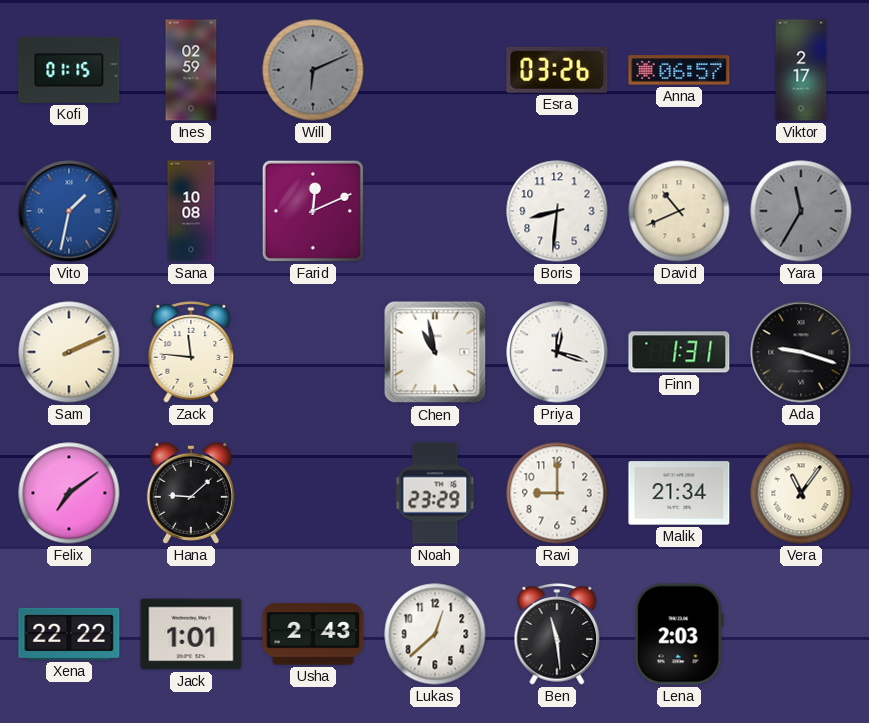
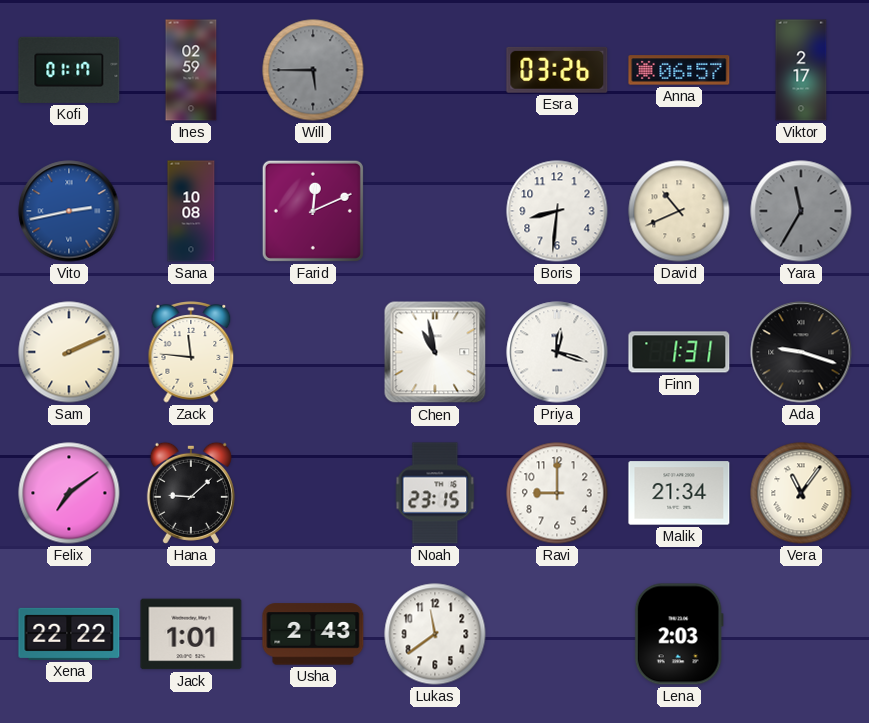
Kofi: 01:15 -> 01:17
Will: 6:11 -> 5:45
Vito: 1:32 -> 2:43
Noah: 23:29 -> 23:15
Lukas: 12:38 -> 11:39
Ben: 11:29 -> none
